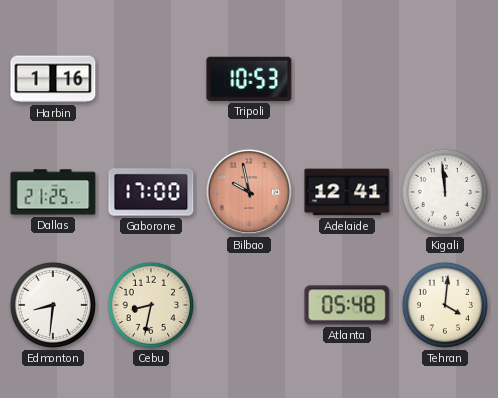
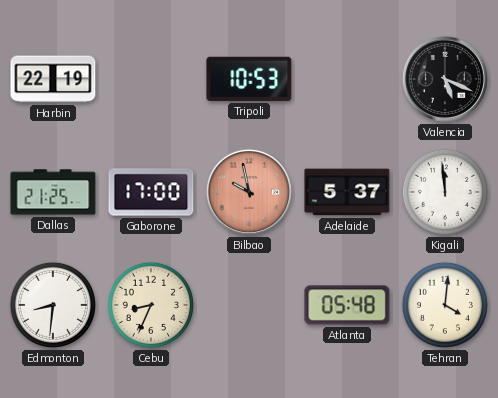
Harbin: 1:16 -> 22:19
Valencia: none -> 5:19
Adelaide: 12:41 -> 5:37
Cebu: 8:32 -> 8:34
